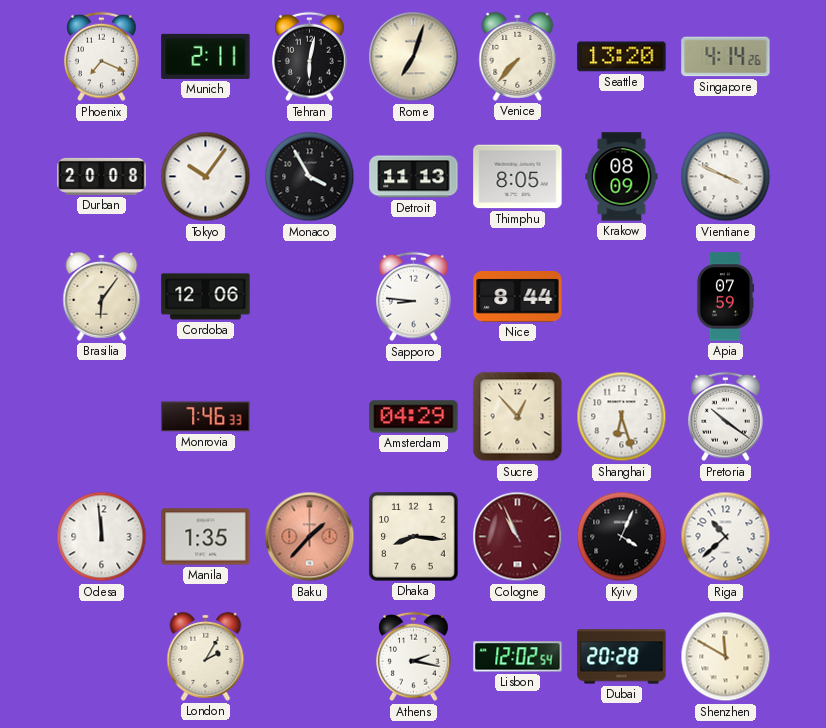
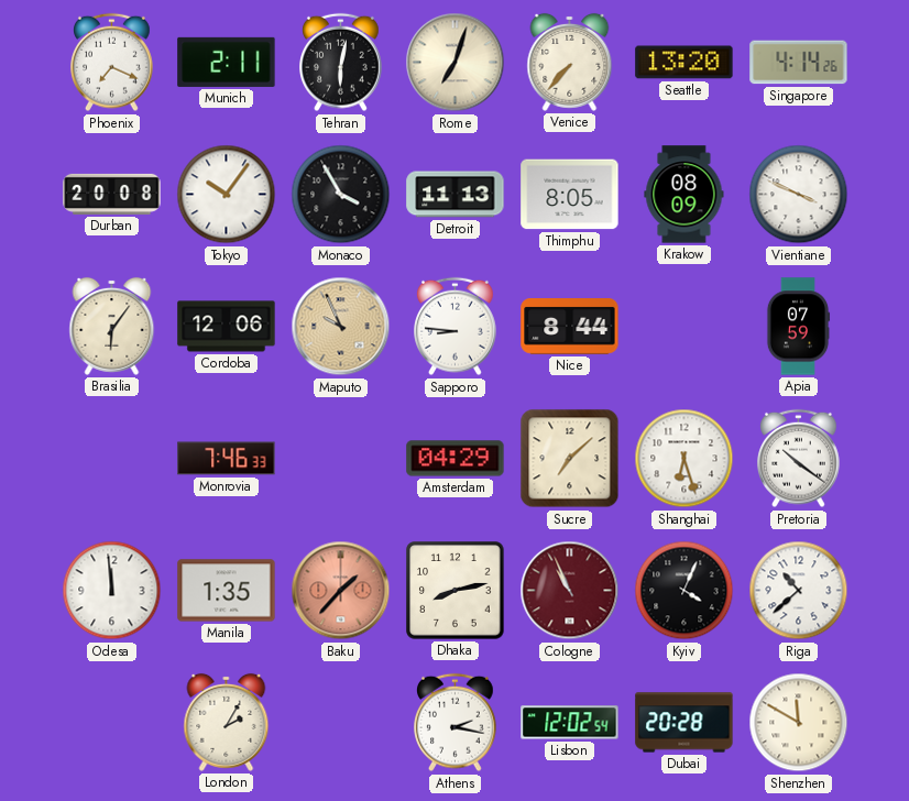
Maputo: none -> 9:56
Sucre: 12:53 -> 7:08
Dhaka: 8:16 -> 8:13
